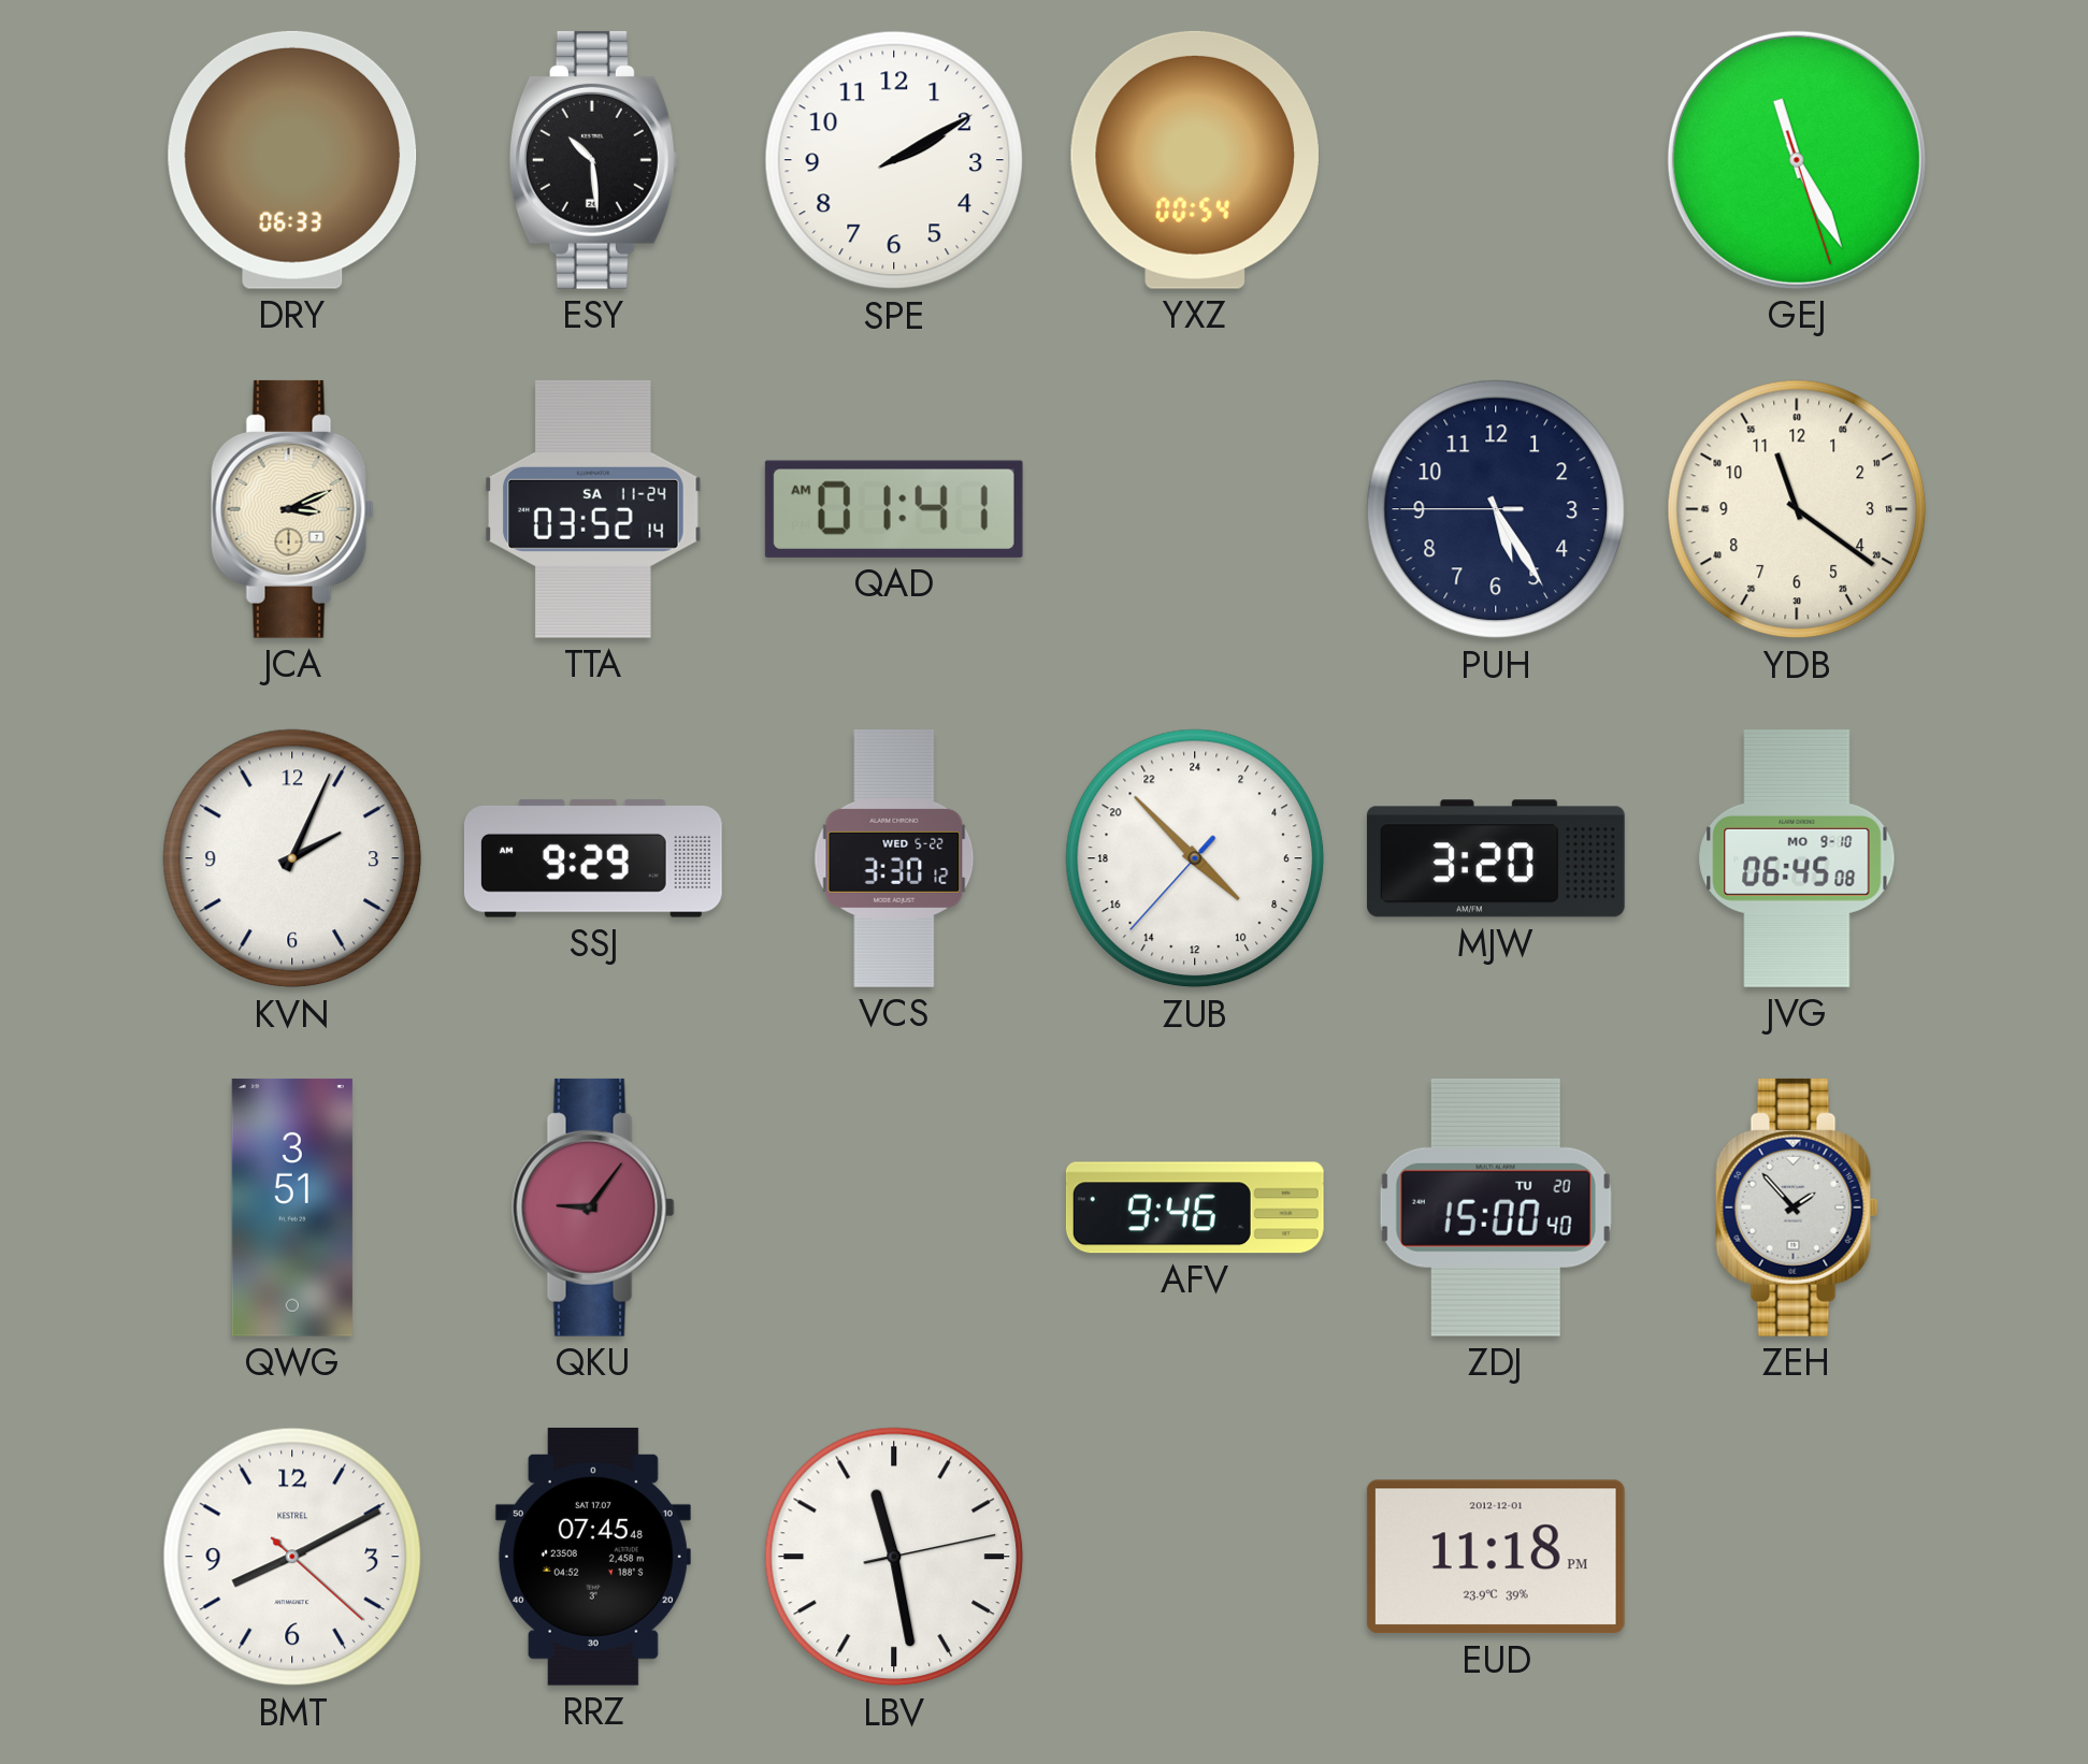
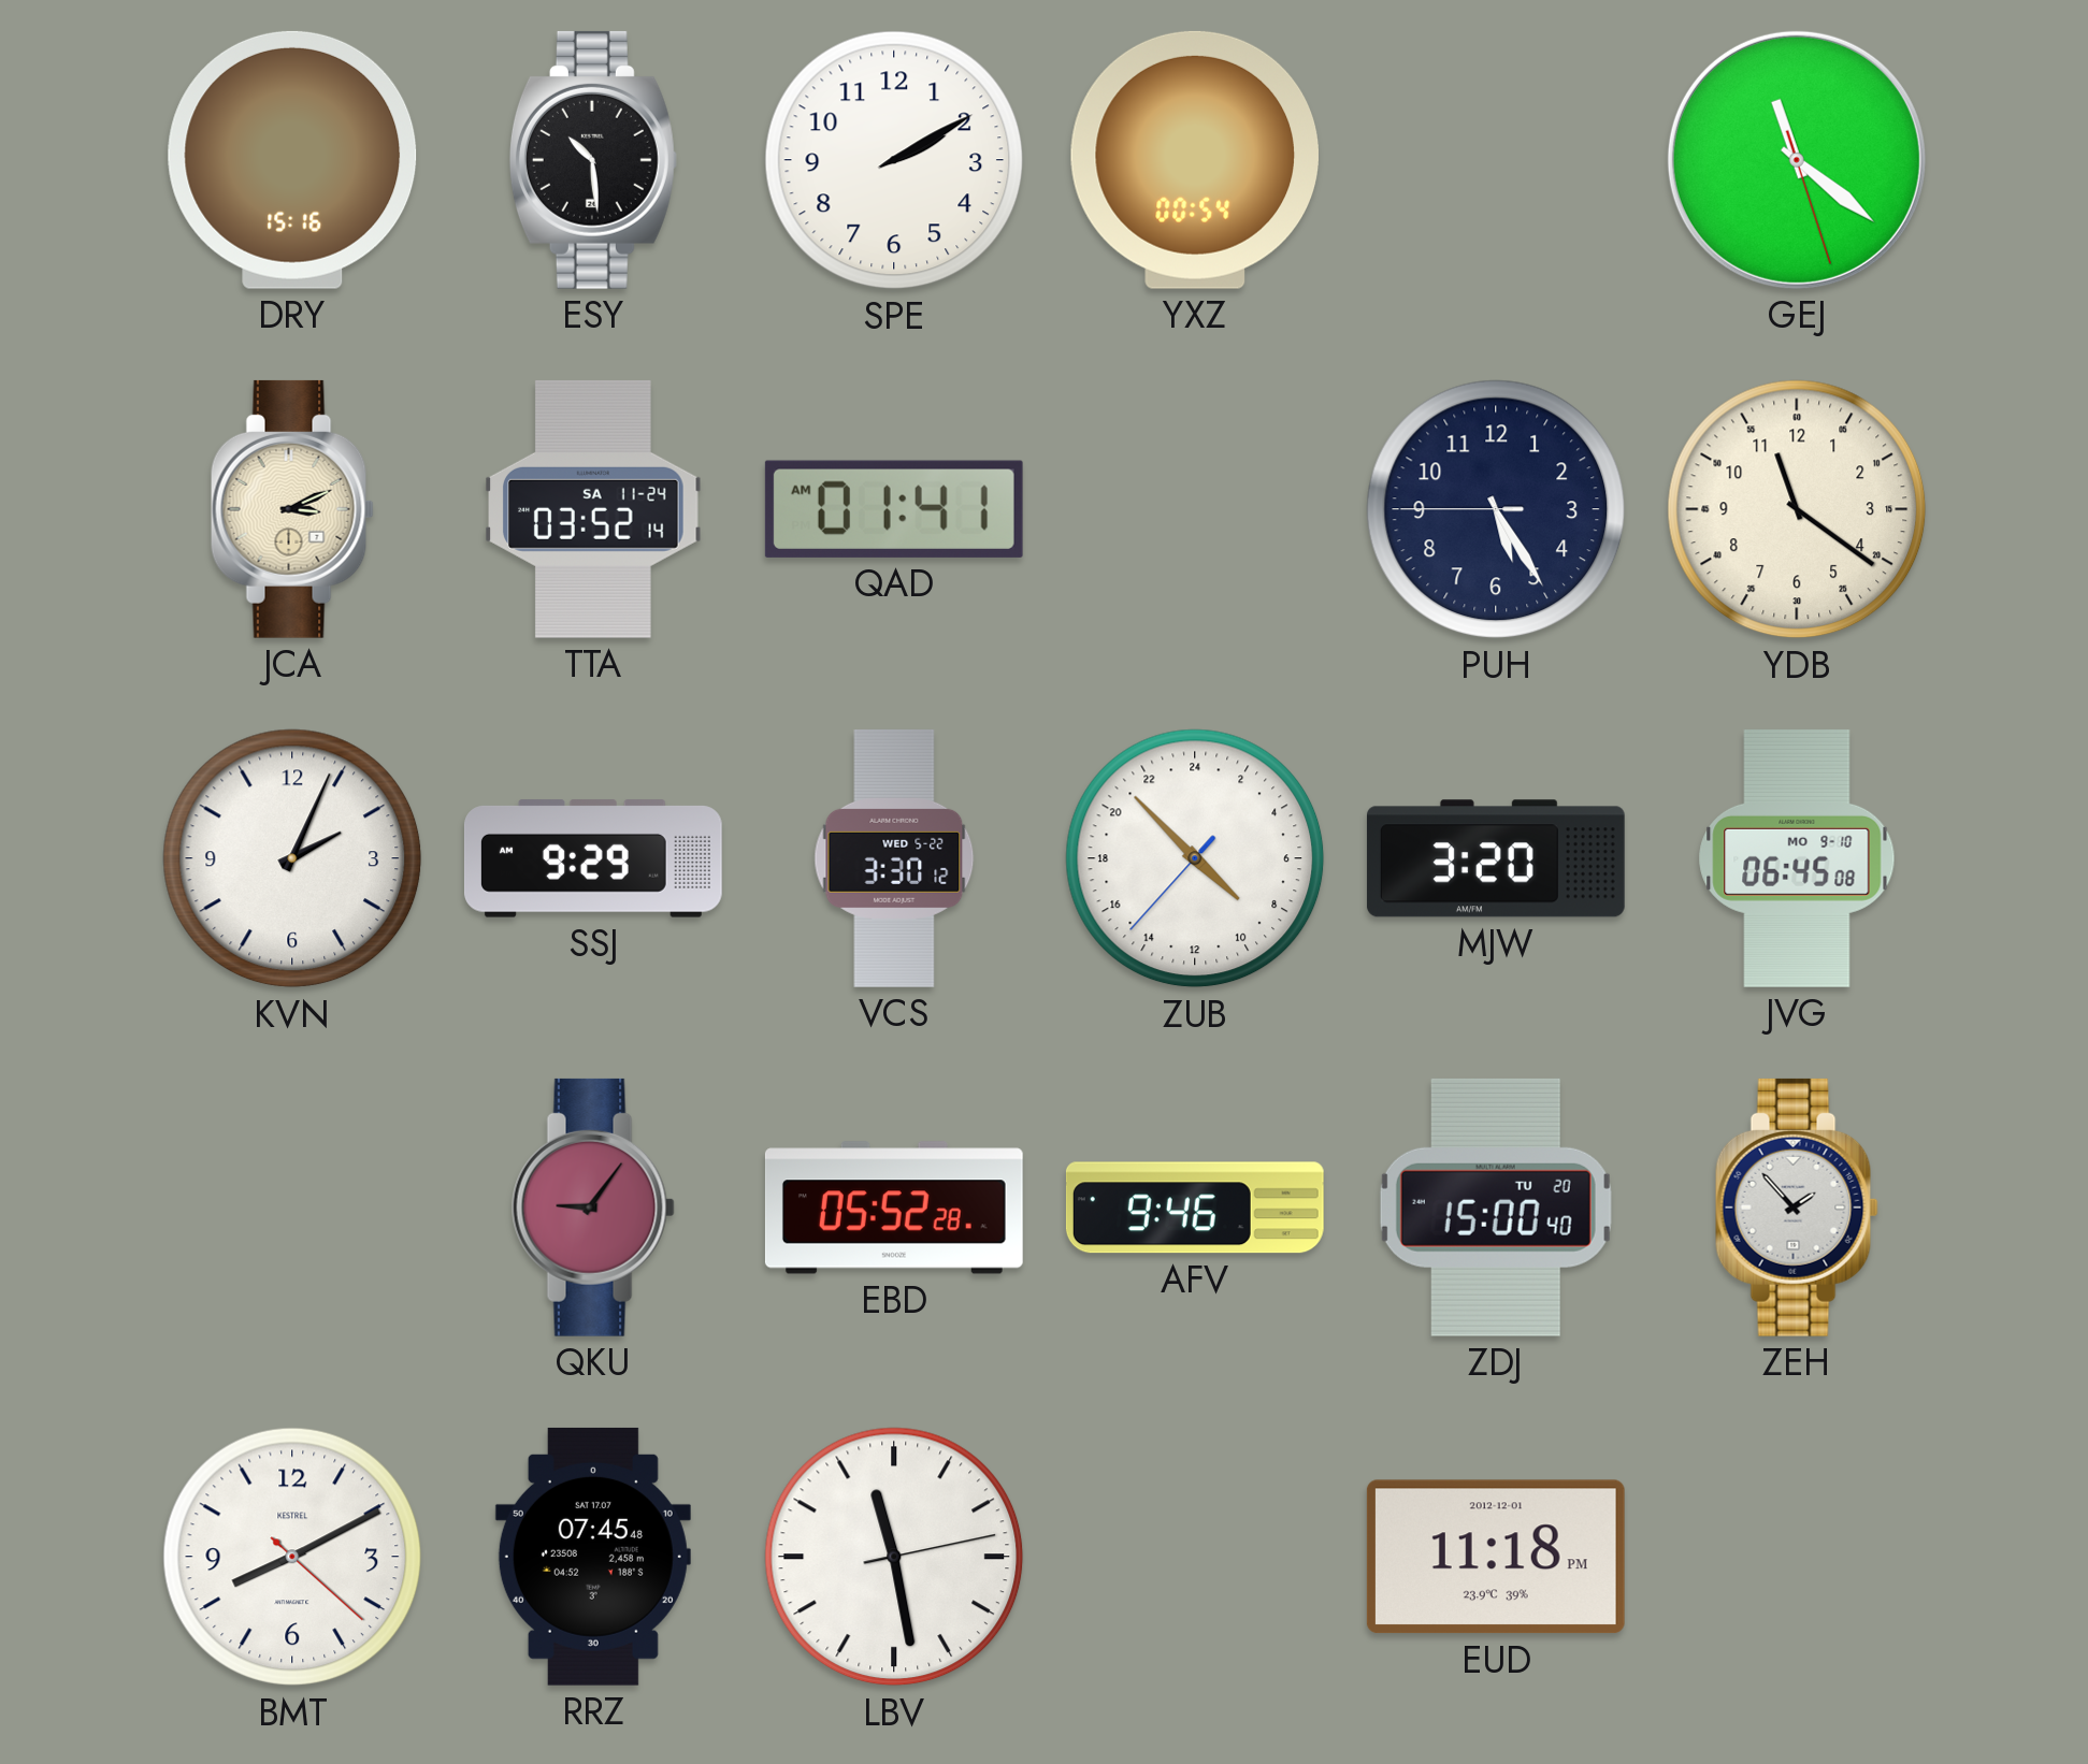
DRY: 06:33 -> 15:16
GEJ: 11:25 -> 11:21
QWG: 3:51 -> none
EBD: none -> 05:52
